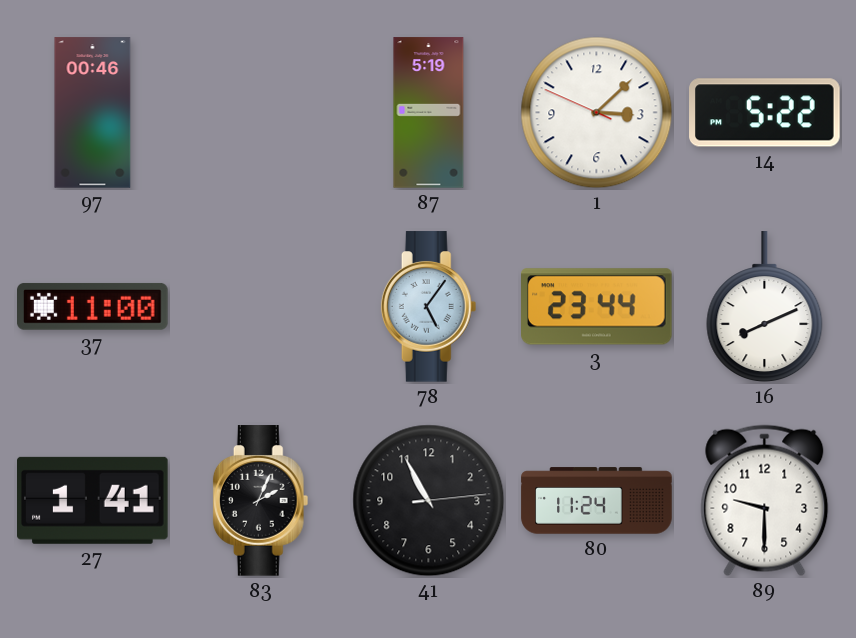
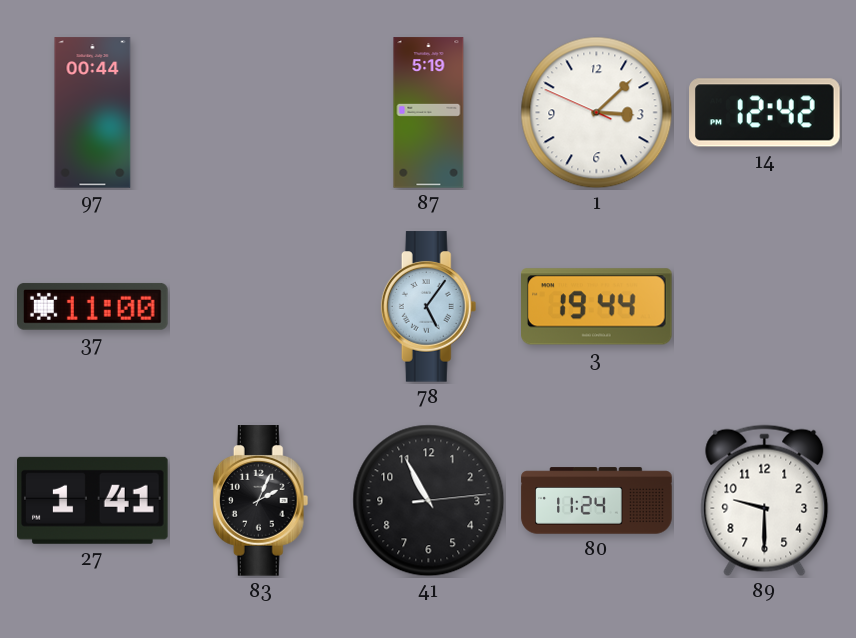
97: 00:46 -> 00:44
14: 5:22 -> 12:42
3: 23:44 -> 19:44
16: 8:11 -> none
